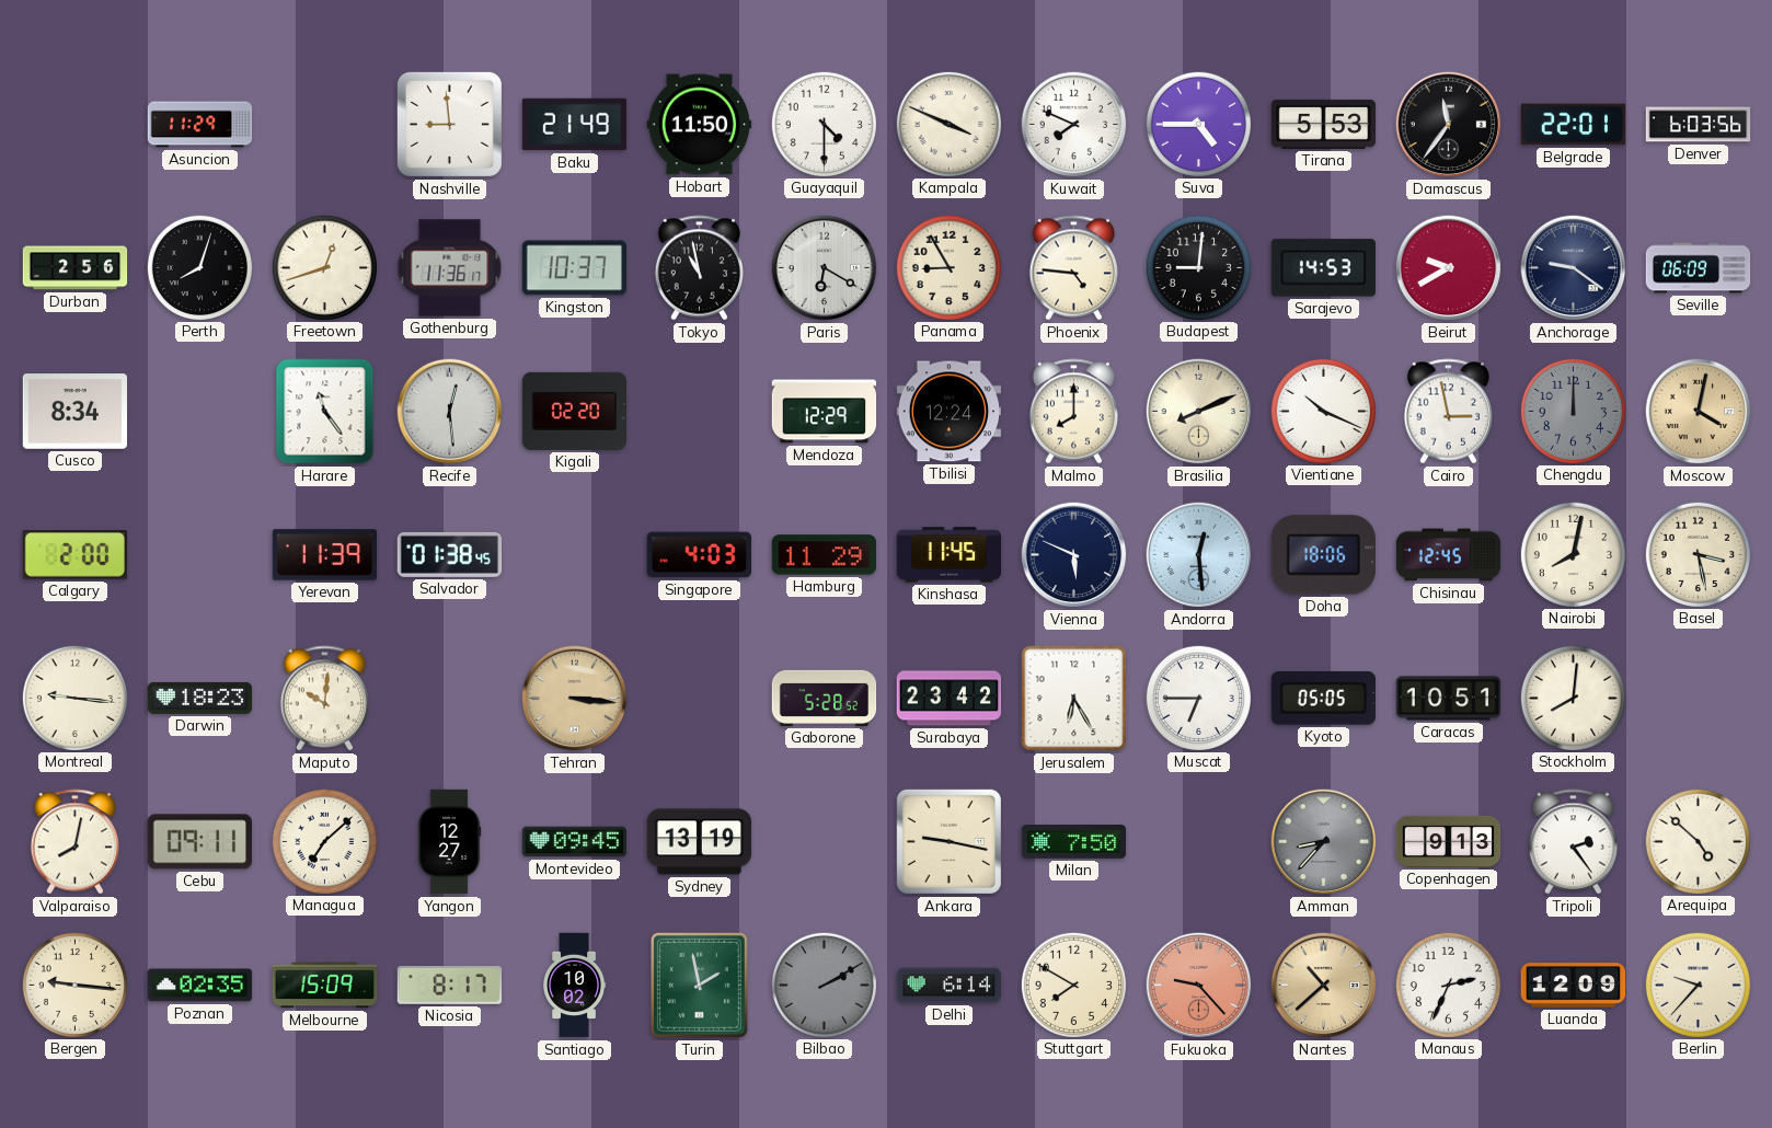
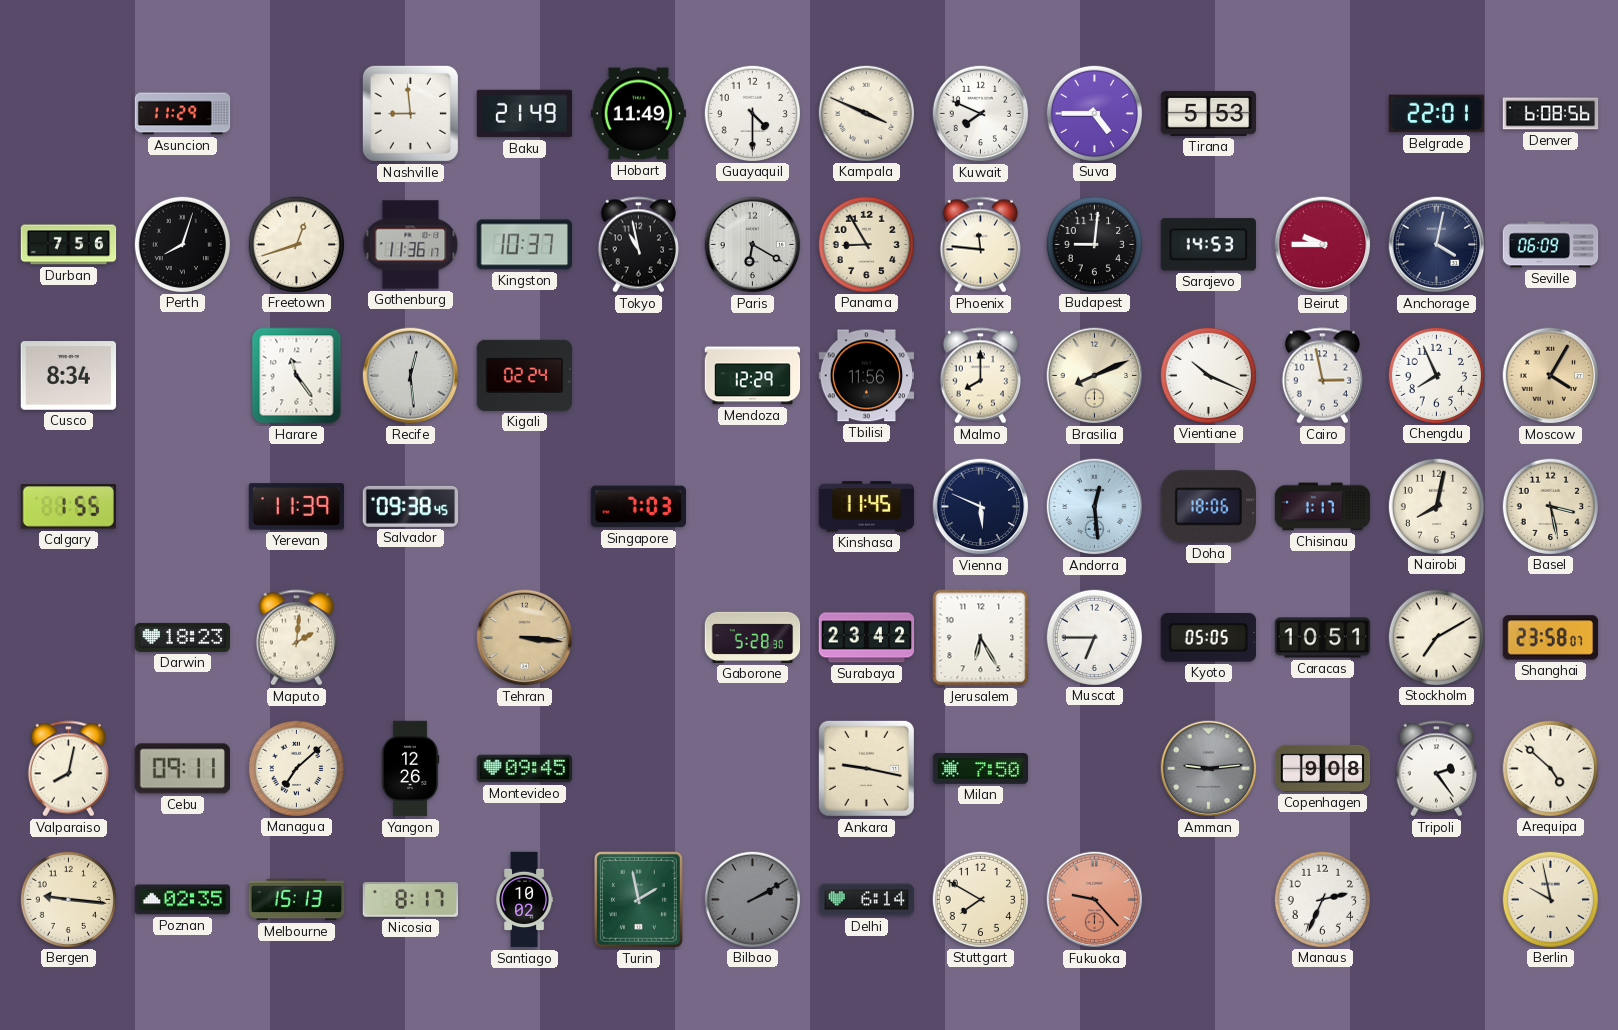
Hobart: 11:50 -> 11:49
Damascus: 11:36 -> none
Denver: 6:03 -> 6:08
Durban: 2:56 -> 7:56
Phoenix: 4:46 -> 11:46
Beirut: 9:40 -> 9:45
Anchorage: 9:21 -> 4:02
Kigali: 02:20 -> 02:24
Tbilisi: 12:24 -> 11:56
Chengdu: 12:00 -> 7:56
Chengdu dial: grey -> white
Moscow: 4:02 -> 4:05
Calgary: 2:00 -> 1:55
Salvador: 01:38 -> 09:38
Singapore: 4:03 -> 7:03
Hamburg: 11:29 -> none
Chisinau: 12:45 -> 1:17
Montreal: 9:16 -> none
Maputo: 10:01 -> 2:01
Gaborone: 5:28:52 -> 5:28:30
Stockholm: 8:01 -> 7:10
Shanghai: none -> 23:58
Yangon: 12:27 -> 12:26
Sydney: 13:19 -> none
Amman: 8:37 -> 9:14
Copenhagen: 9:13 -> 9:08
Melbourne: 15:09 -> 15:13
Nantes: 10:38 -> none
Luanda: 12:09 -> none
Berlin: 9:37 -> 9:58
